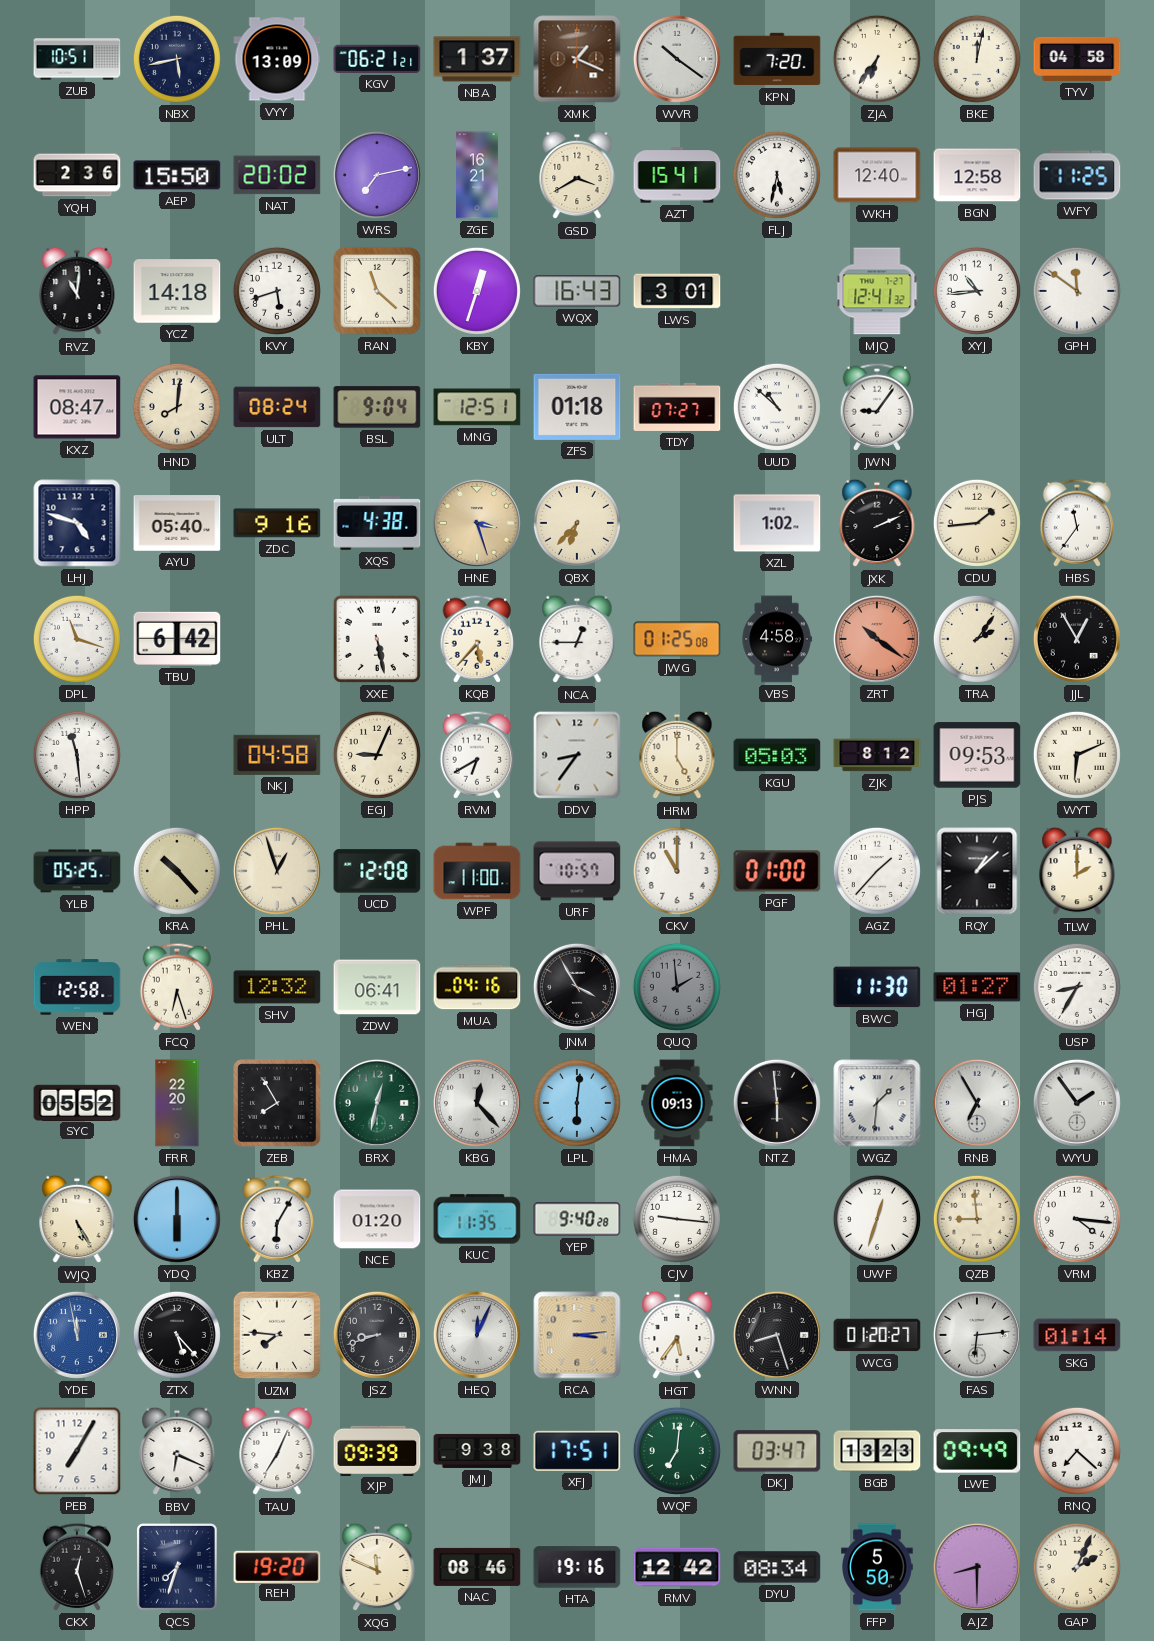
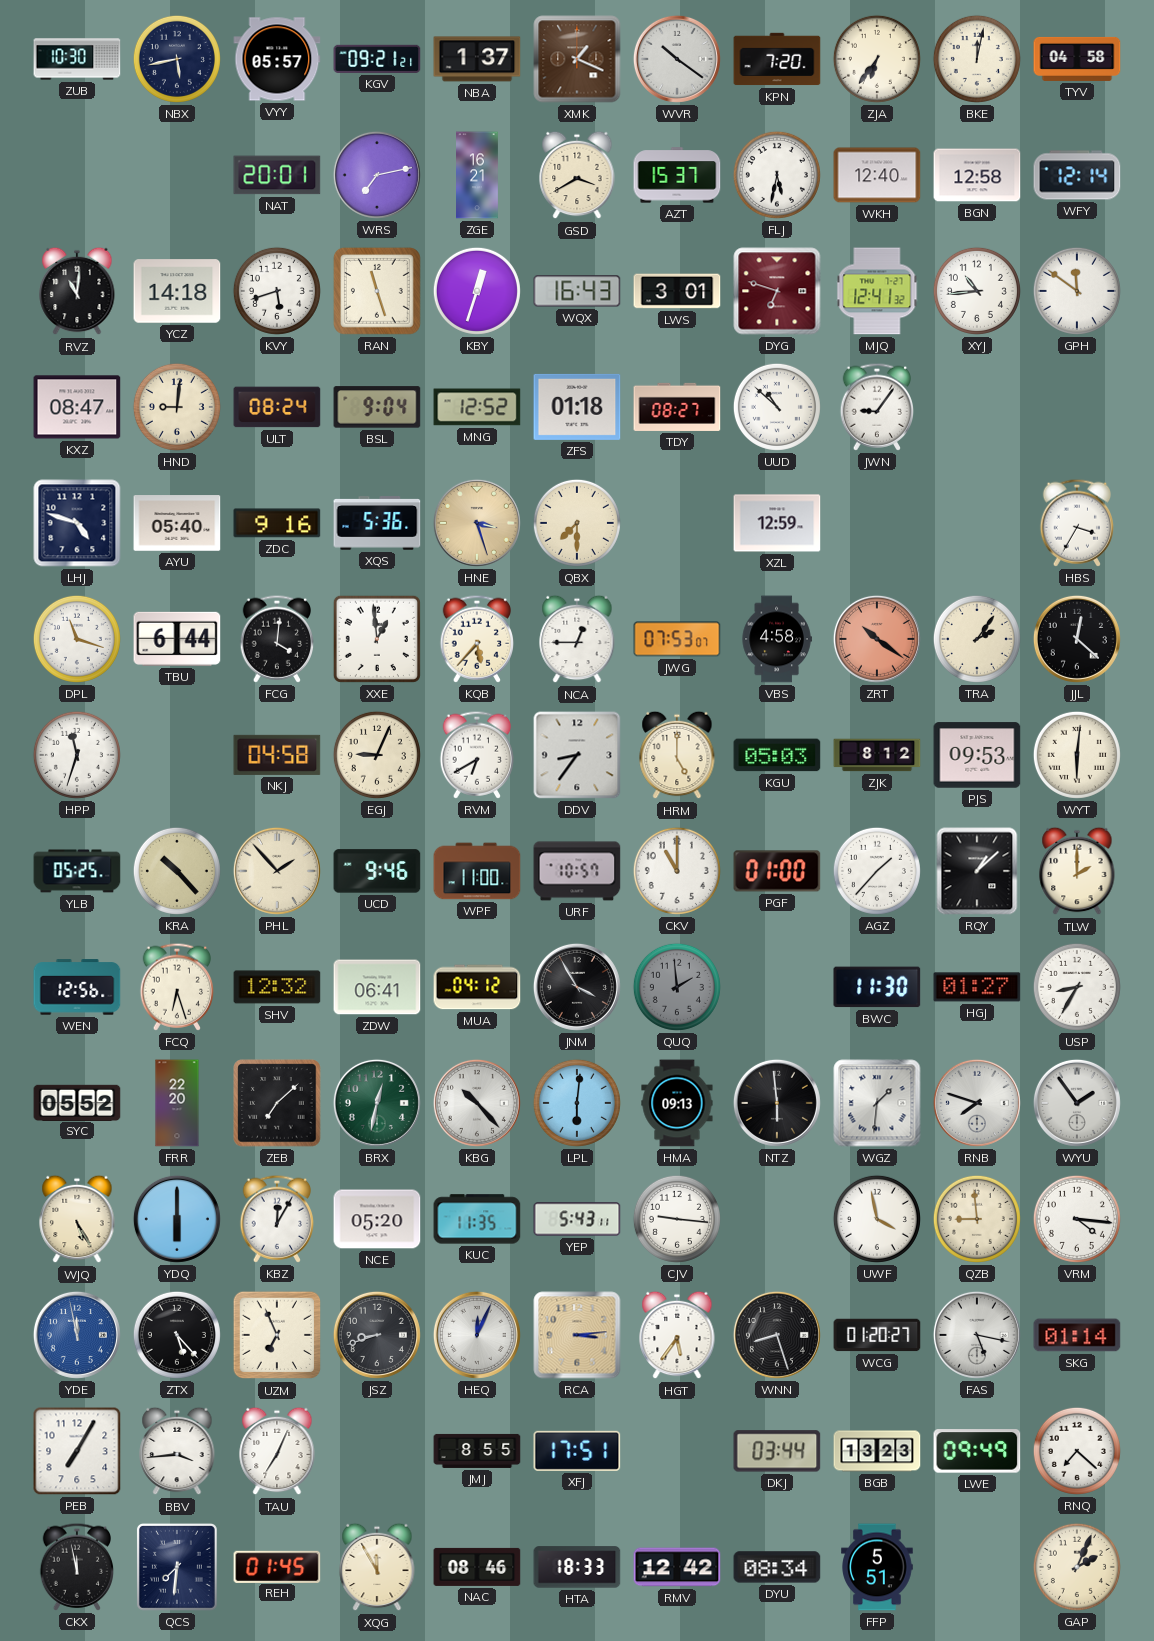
ZUB: 10:51 -> 10:30
VYY: 13:09 -> 05:57
KGV: 06:21 -> 09:21
YQH: 2:36 -> none
AEP: 15:50 -> none
NAT: 20:02 -> 20:01
AZT: 15:41 -> 15:37
WFY: 11:25 -> 12:14
RAN: 11:22 -> 11:27
DYG: none -> 6:48
HND: 8:01 -> 9:01
MNG: 12:51 -> 12:52
TDY: 07:27 -> 08:27
XQS: 4:38 -> 5:36
QBX: 6:37 -> 7:30
XZL: 1:02 -> 12:59
JXK: 2:11 -> none
CDU: 1:44 -> none
HBS: 11:36 -> 3:35
TBU: 6:42 -> 6:44
FCG: none -> 4:01
XXE: 5:28 -> 12:59
JWG: 01:25 -> 07:53
JJL: 12:55 -> 12:22
HPP: 11:29 -> 11:33
WYT: 6:11 -> 6:01
PHL: 12:57 -> 1:53
UCD: 12:08 -> 9:46
WEN: 12:58 -> 12:56
MUA: 04:16 -> 04:12
ZEB: 7:55 -> 7:08
KBG: 12:23 -> 10:23
RNB: 6:55 -> 7:48
KBZ: 6:05 -> 12:05
NCE: 01:20 -> 05:20
YEP: 9:40 -> 5:43
UWF: 12:33 -> 3:58
UZM: 7:46 -> 6:56
FAS: 6:14 -> 5:17
BBV: 6:19 -> 3:44
XJP: 09:39 -> none
JMJ: 9:38 -> 8:55
WQF: 7:01 -> none
DKJ: 03:47 -> 03:44
CKX: 12:27 -> 11:58
QCS: 7:33 -> 7:31
REH: 19:20 -> 01:45
XQG: 11:49 -> 11:55
HTA: 19:16 -> 18:33
FFP: 5:50 -> 5:51
AJZ: 8:30 -> none
